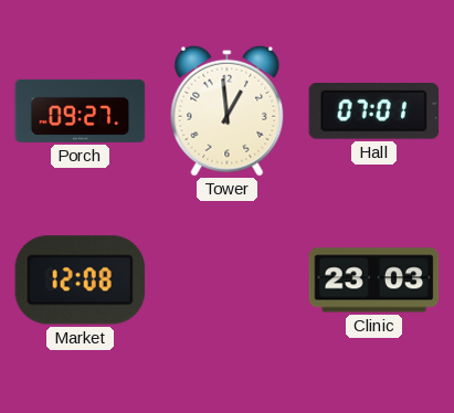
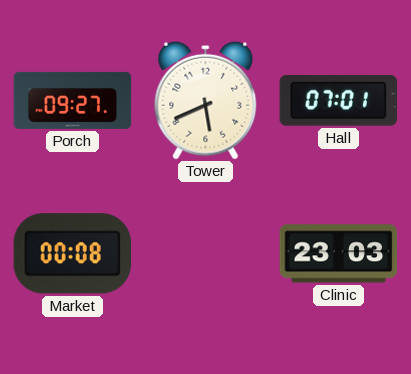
Tower: 12:59 -> 5:41
Market: 12:08 -> 00:08
